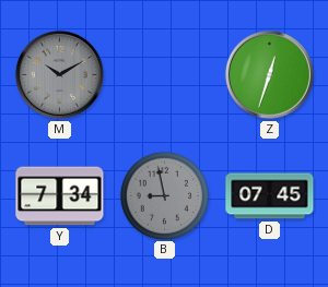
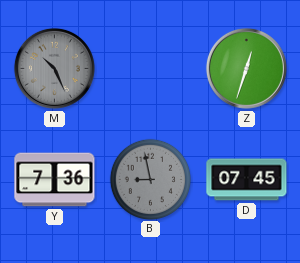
M: 10:10 -> 10:26
Y: 7:34 -> 7:36
